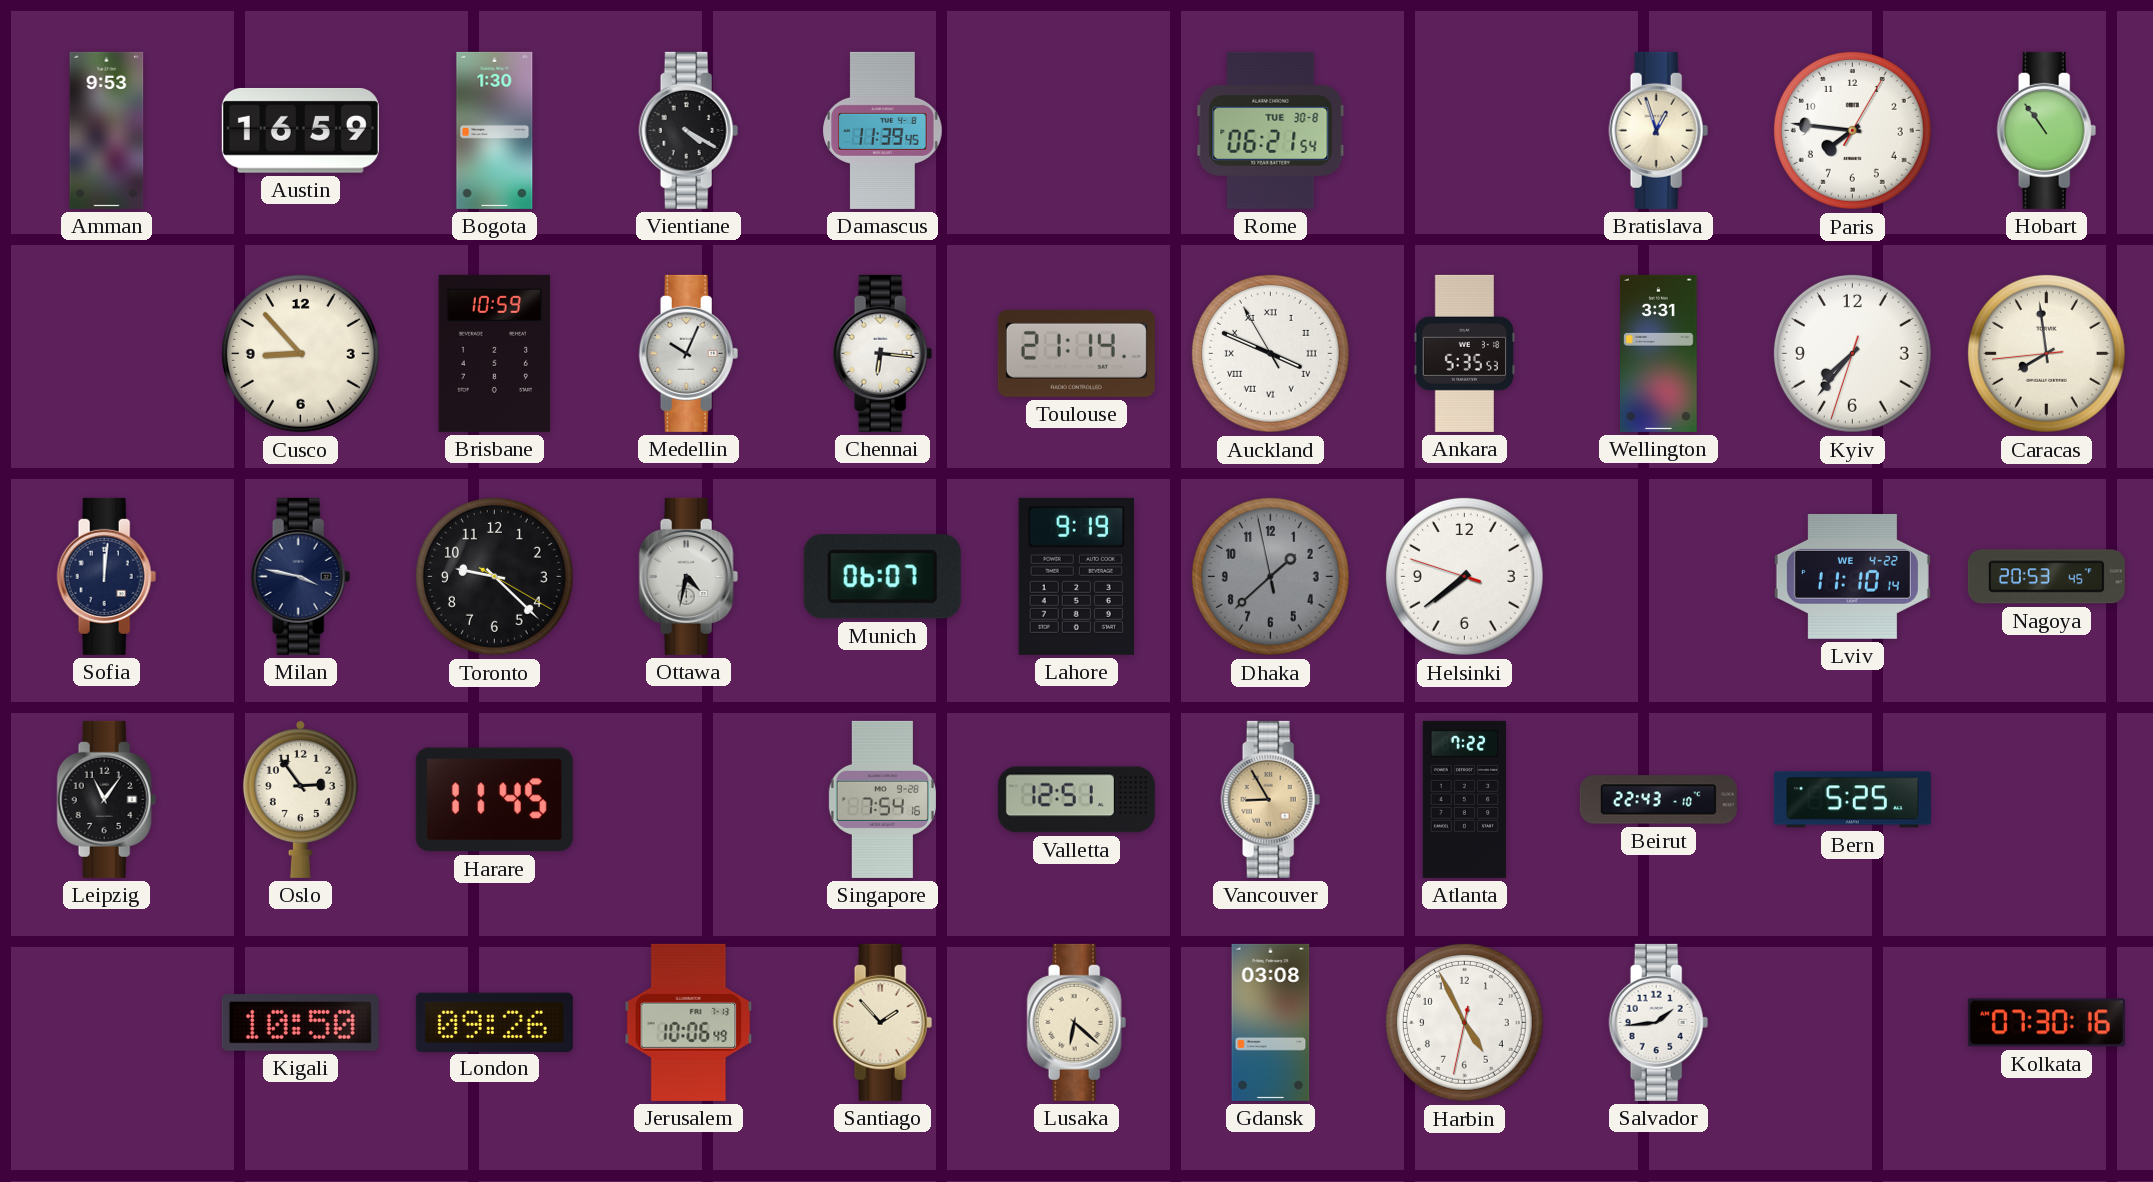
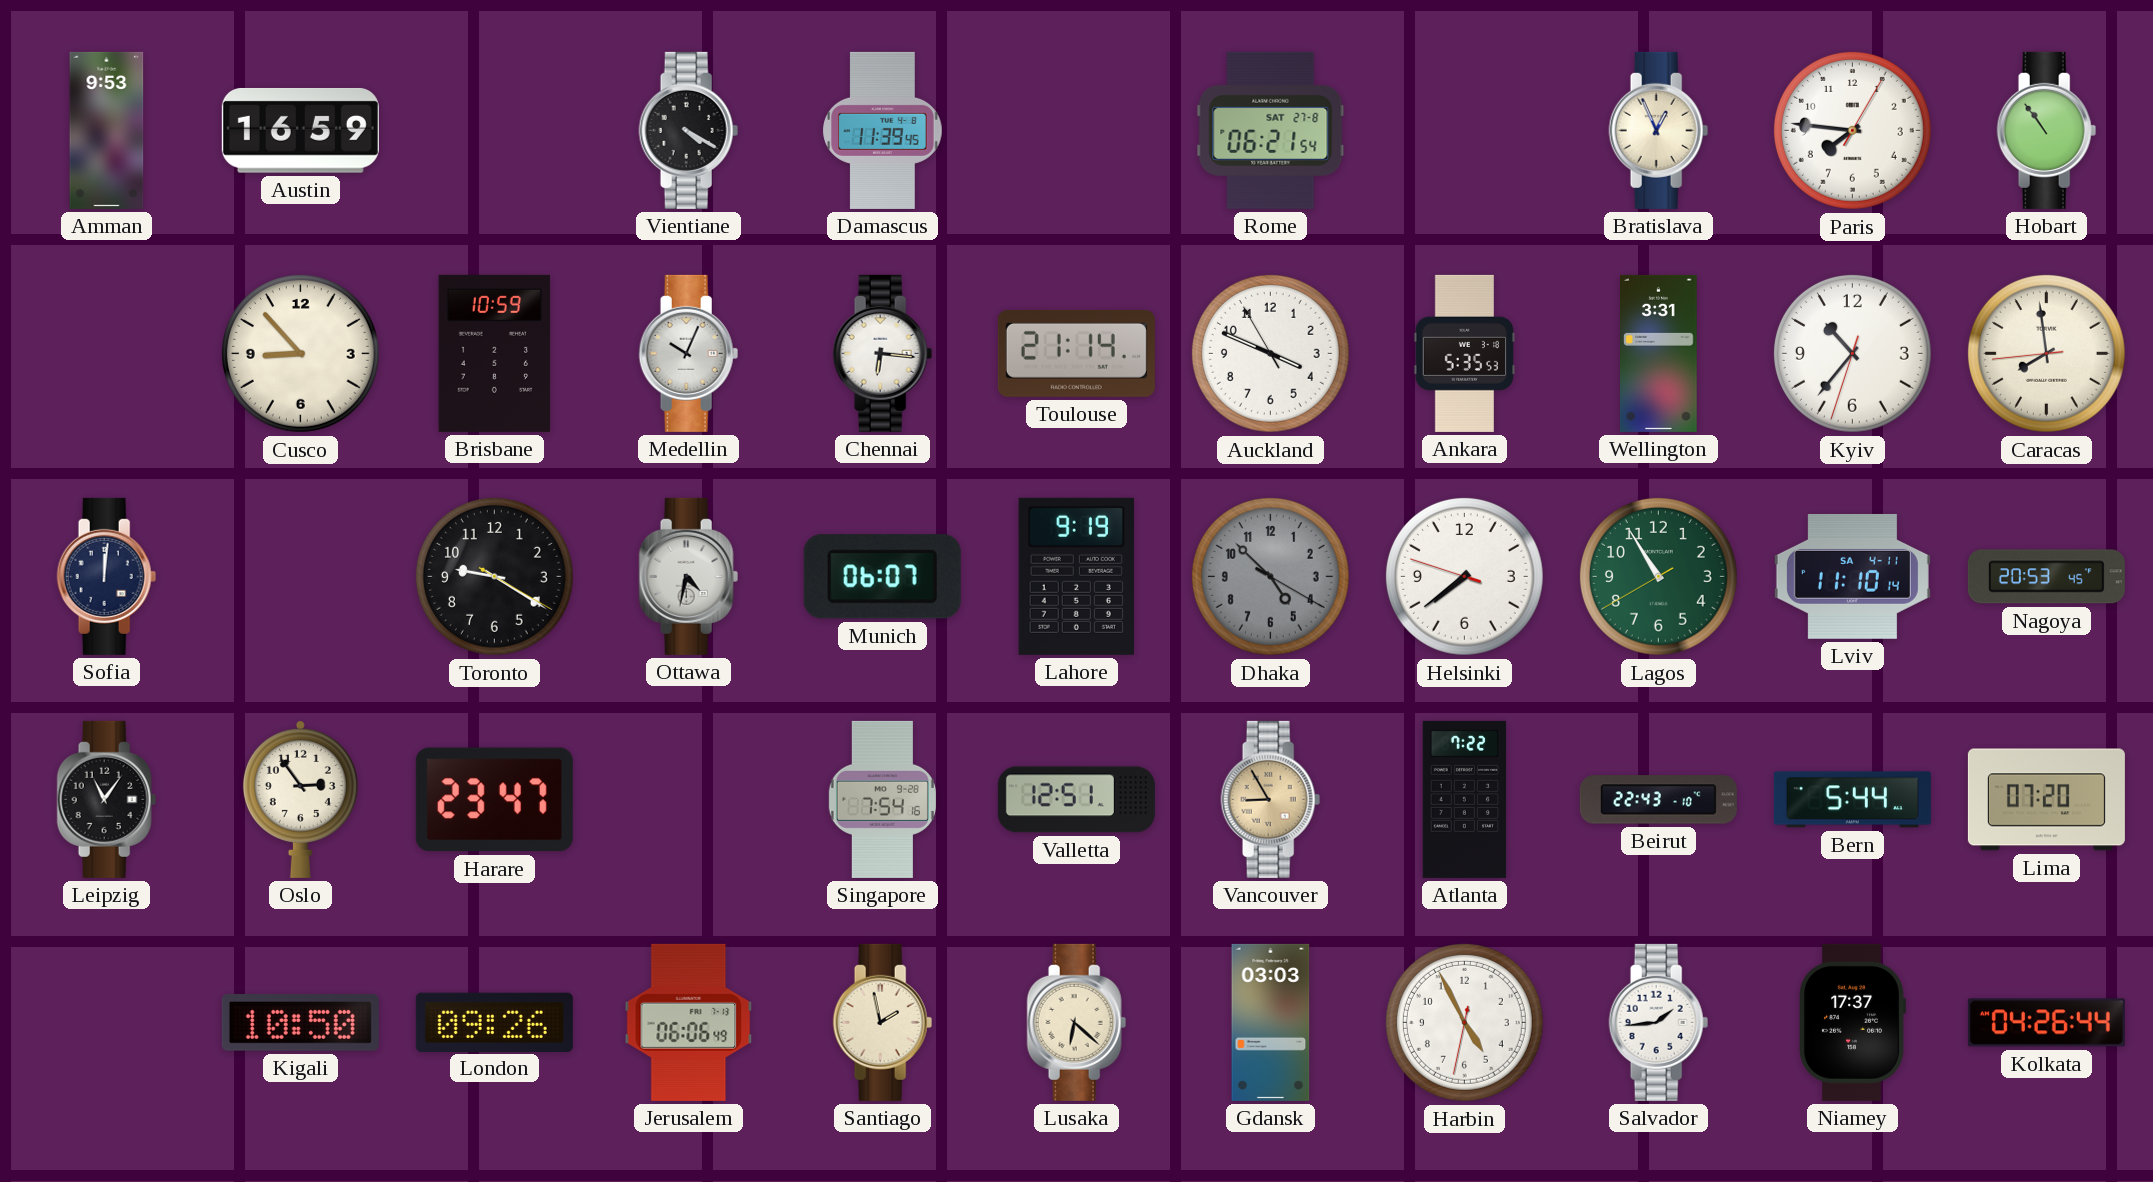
Bogota: 1:30 -> none
Rome date: TUE 30-8 -> SAT 27-8
Bratislava: 12:57 -> 12:56
Auckland numerals: Roman -> Arabic
Kyiv: 7:36 -> 10:36
Milan: 3:47 -> none
Toronto: 9:22 -> 9:20
Dhaka: 1:37 -> 4:52
Lagos: none -> 10:54
Lviv date: WE 4-22 -> SA 4-11
Harare: 11:45 -> 23:47
Bern: 5:25 -> 5:44
Lima: none -> 07:20
Jerusalem: 10:06 -> 06:06
Santiago: 1:53 -> 1:58
Gdansk: 03:08 -> 03:03
Niamey: none -> 17:37
Kolkata: 07:30 -> 04:26
